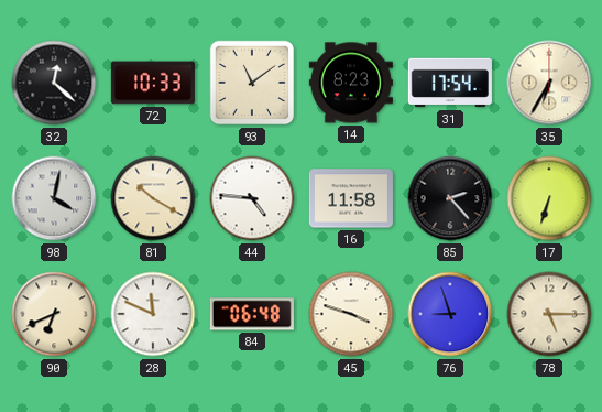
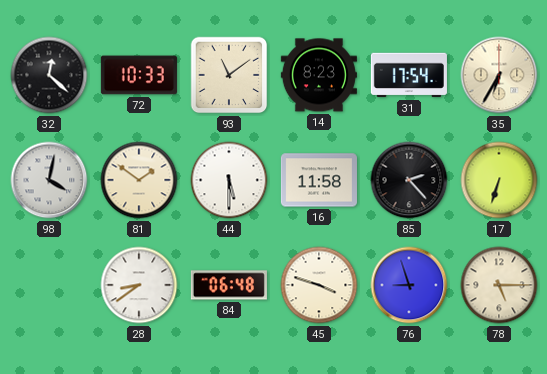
81: 10:20 -> 1:51
44: 4:46 -> 5:30
90: 6:41 -> none
28: 11:49 -> 8:39
